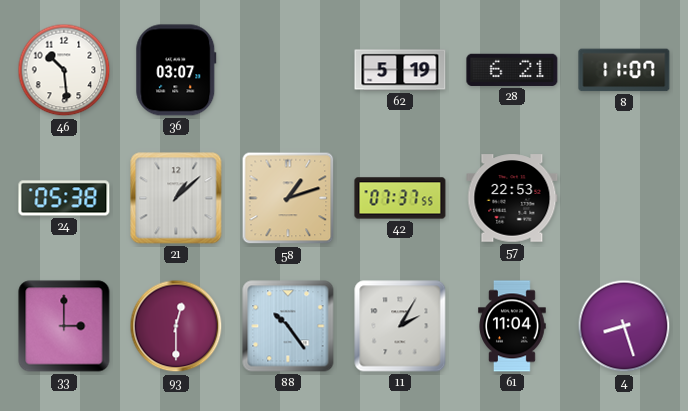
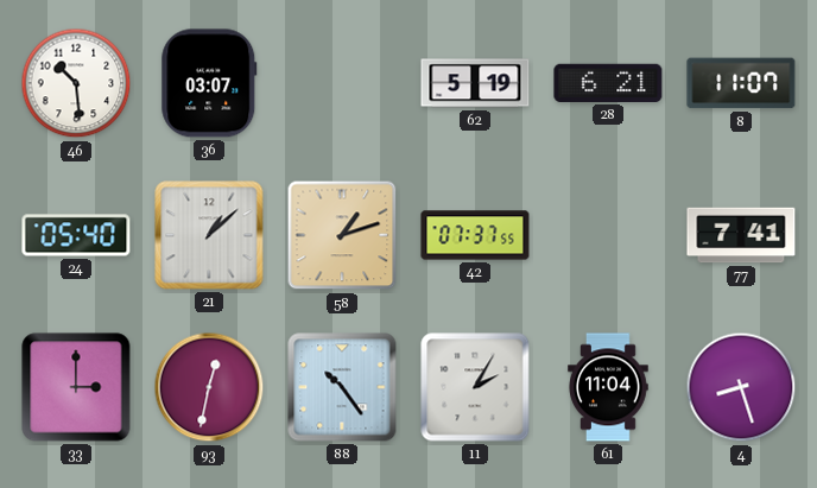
24: 05:38 -> 05:40
57: 22:53 -> none
77: none -> 7:41
93: 12:30 -> 12:32
